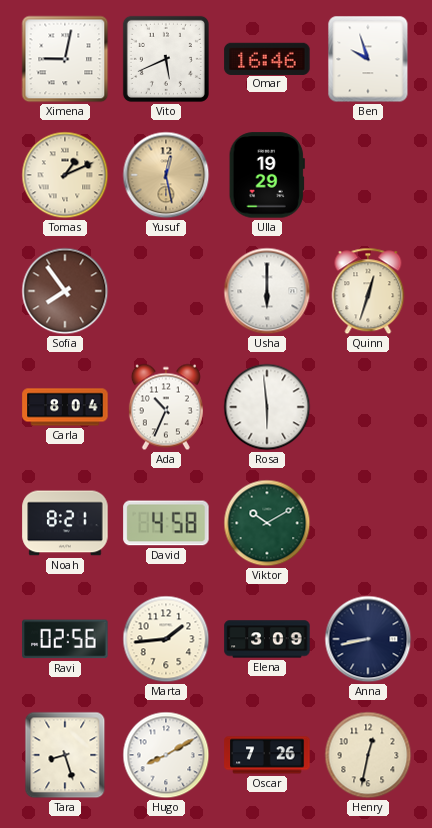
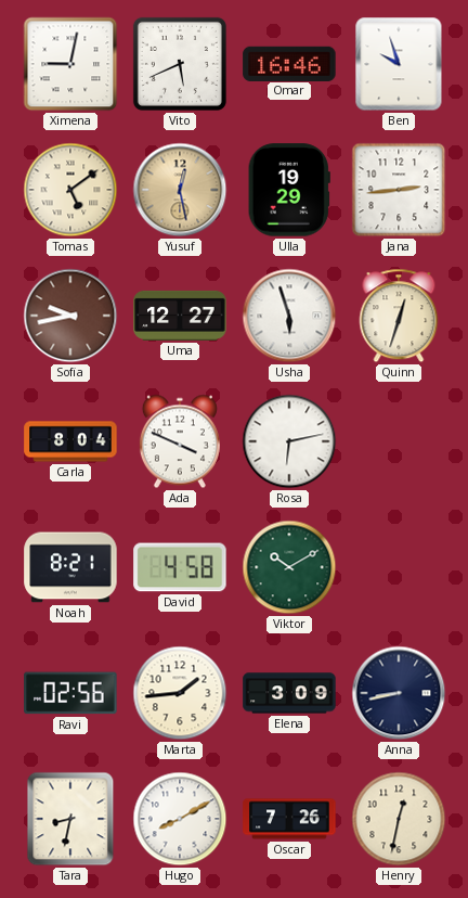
Tomas: 1:11 -> 5:09
Jana: none -> 2:44
Sofia: 7:54 -> 9:43
Uma: none -> 12:27
Usha: 6:00 -> 5:57
Ada: 10:34 -> 3:49
Rosa: 5:59 -> 6:13
Tara: 8:27 -> 8:32
